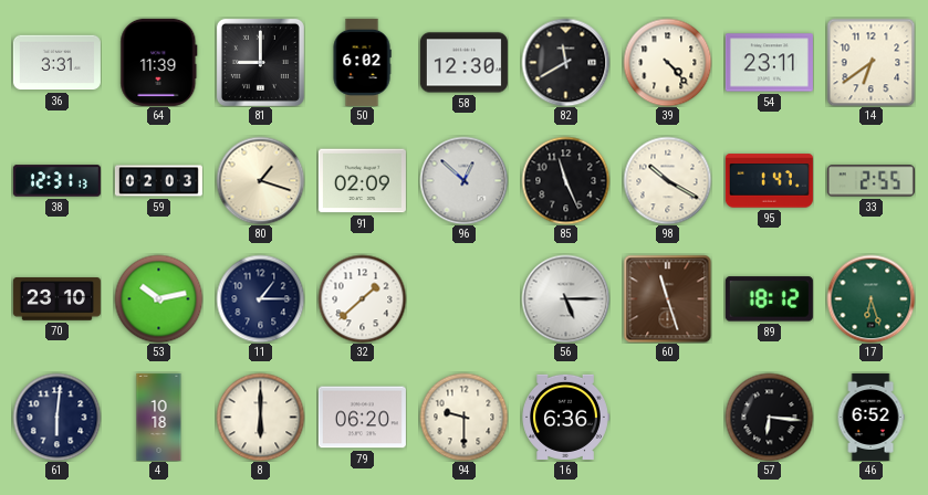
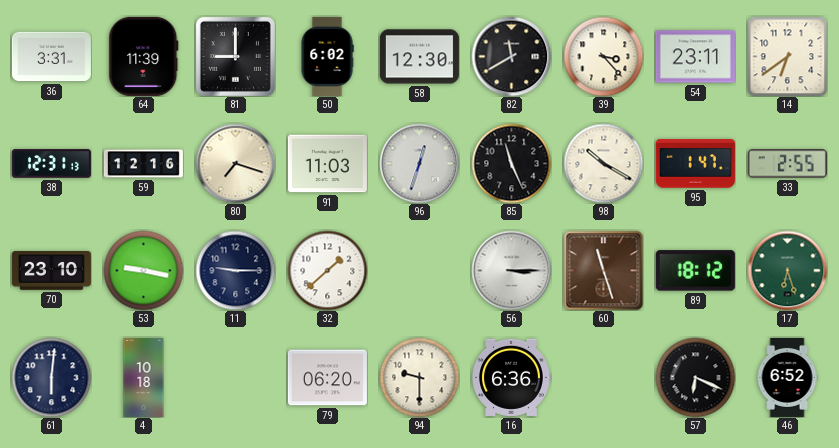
39: 4:23 -> 3:23
59: 02:03 -> 12:16
80: 1:18 -> 7:18
91: 02:09 -> 11:03
96: 12:52 -> 12:33
53: 10:13 -> 9:17
11: 1:15 -> 9:15
56: 5:15 -> 3:15
8: 6:00 -> none
57: 6:16 -> 6:19
